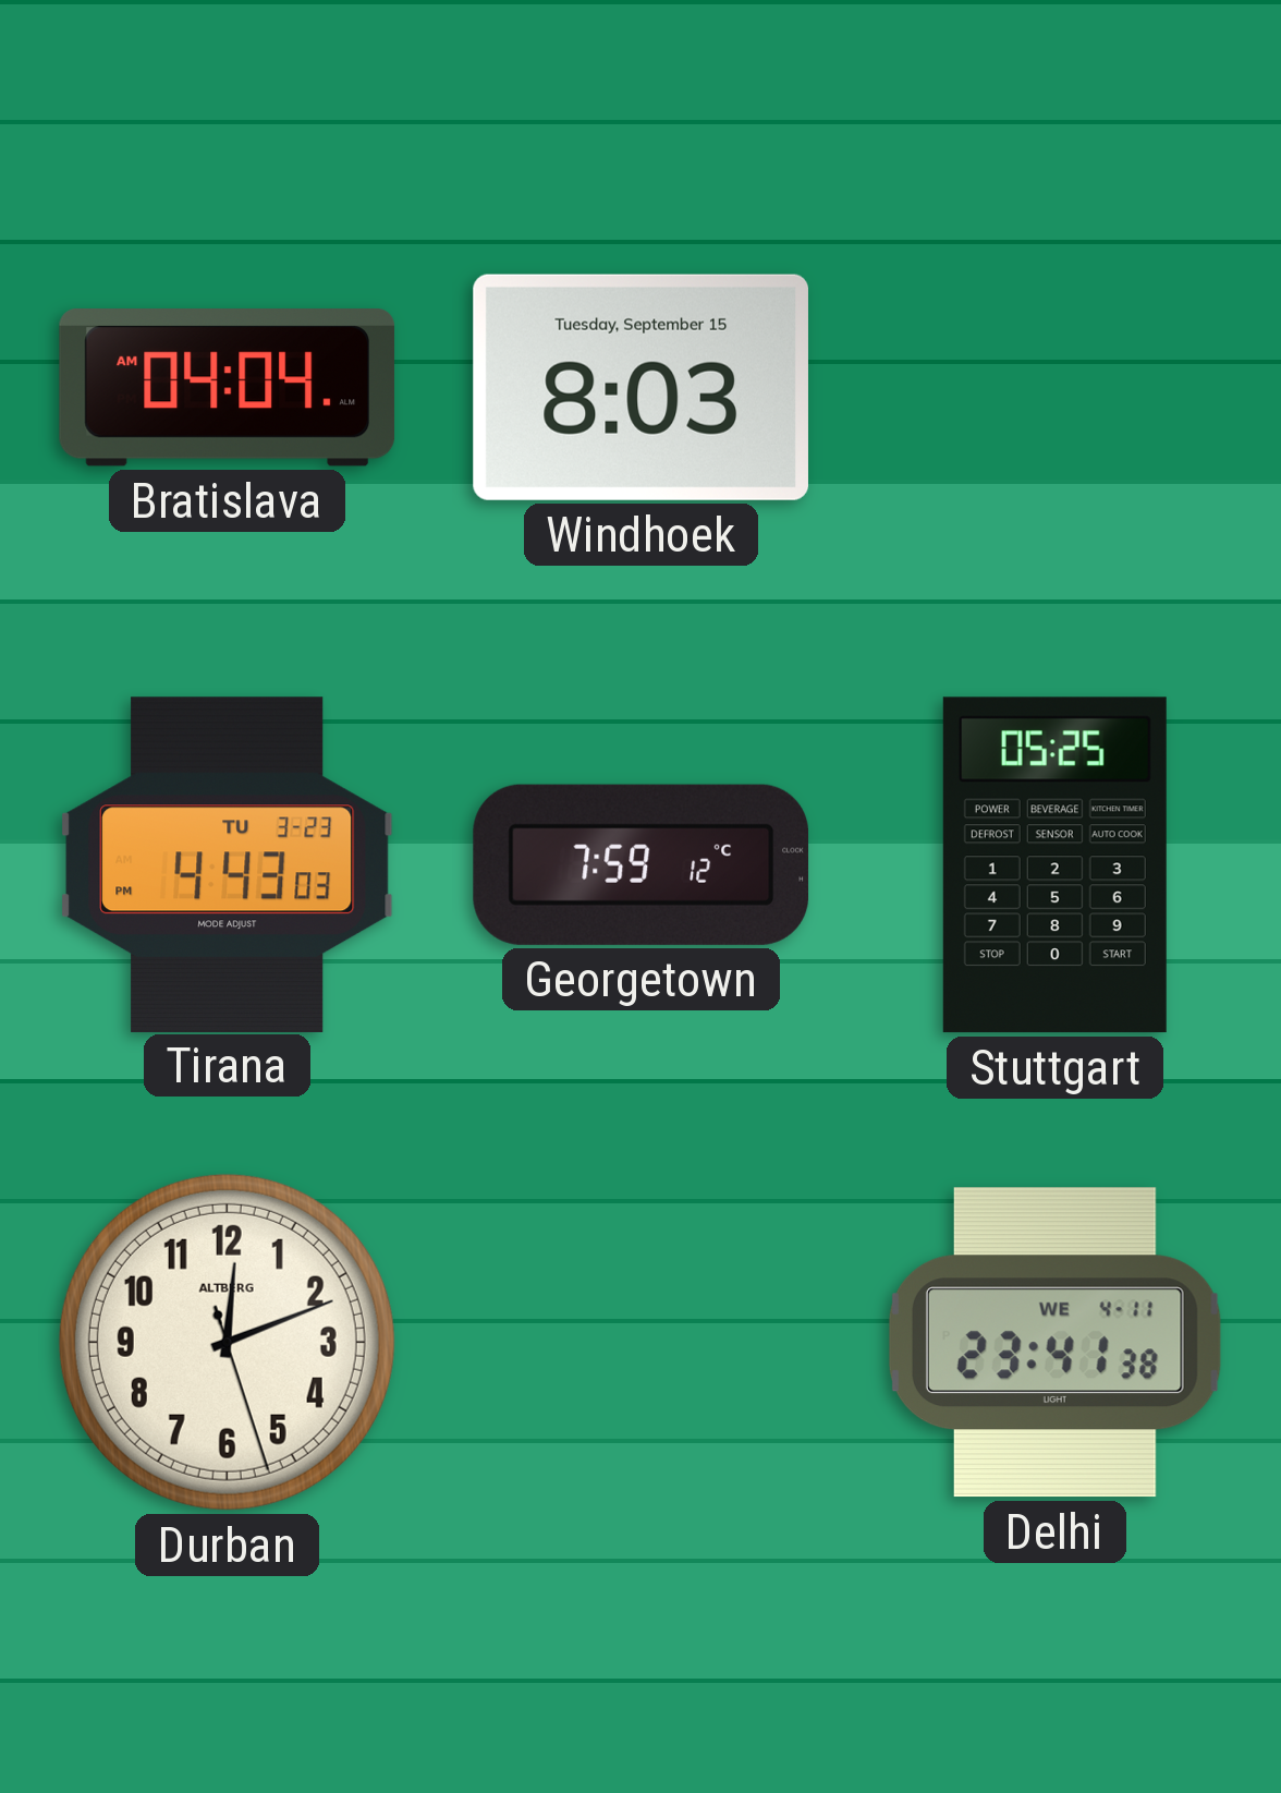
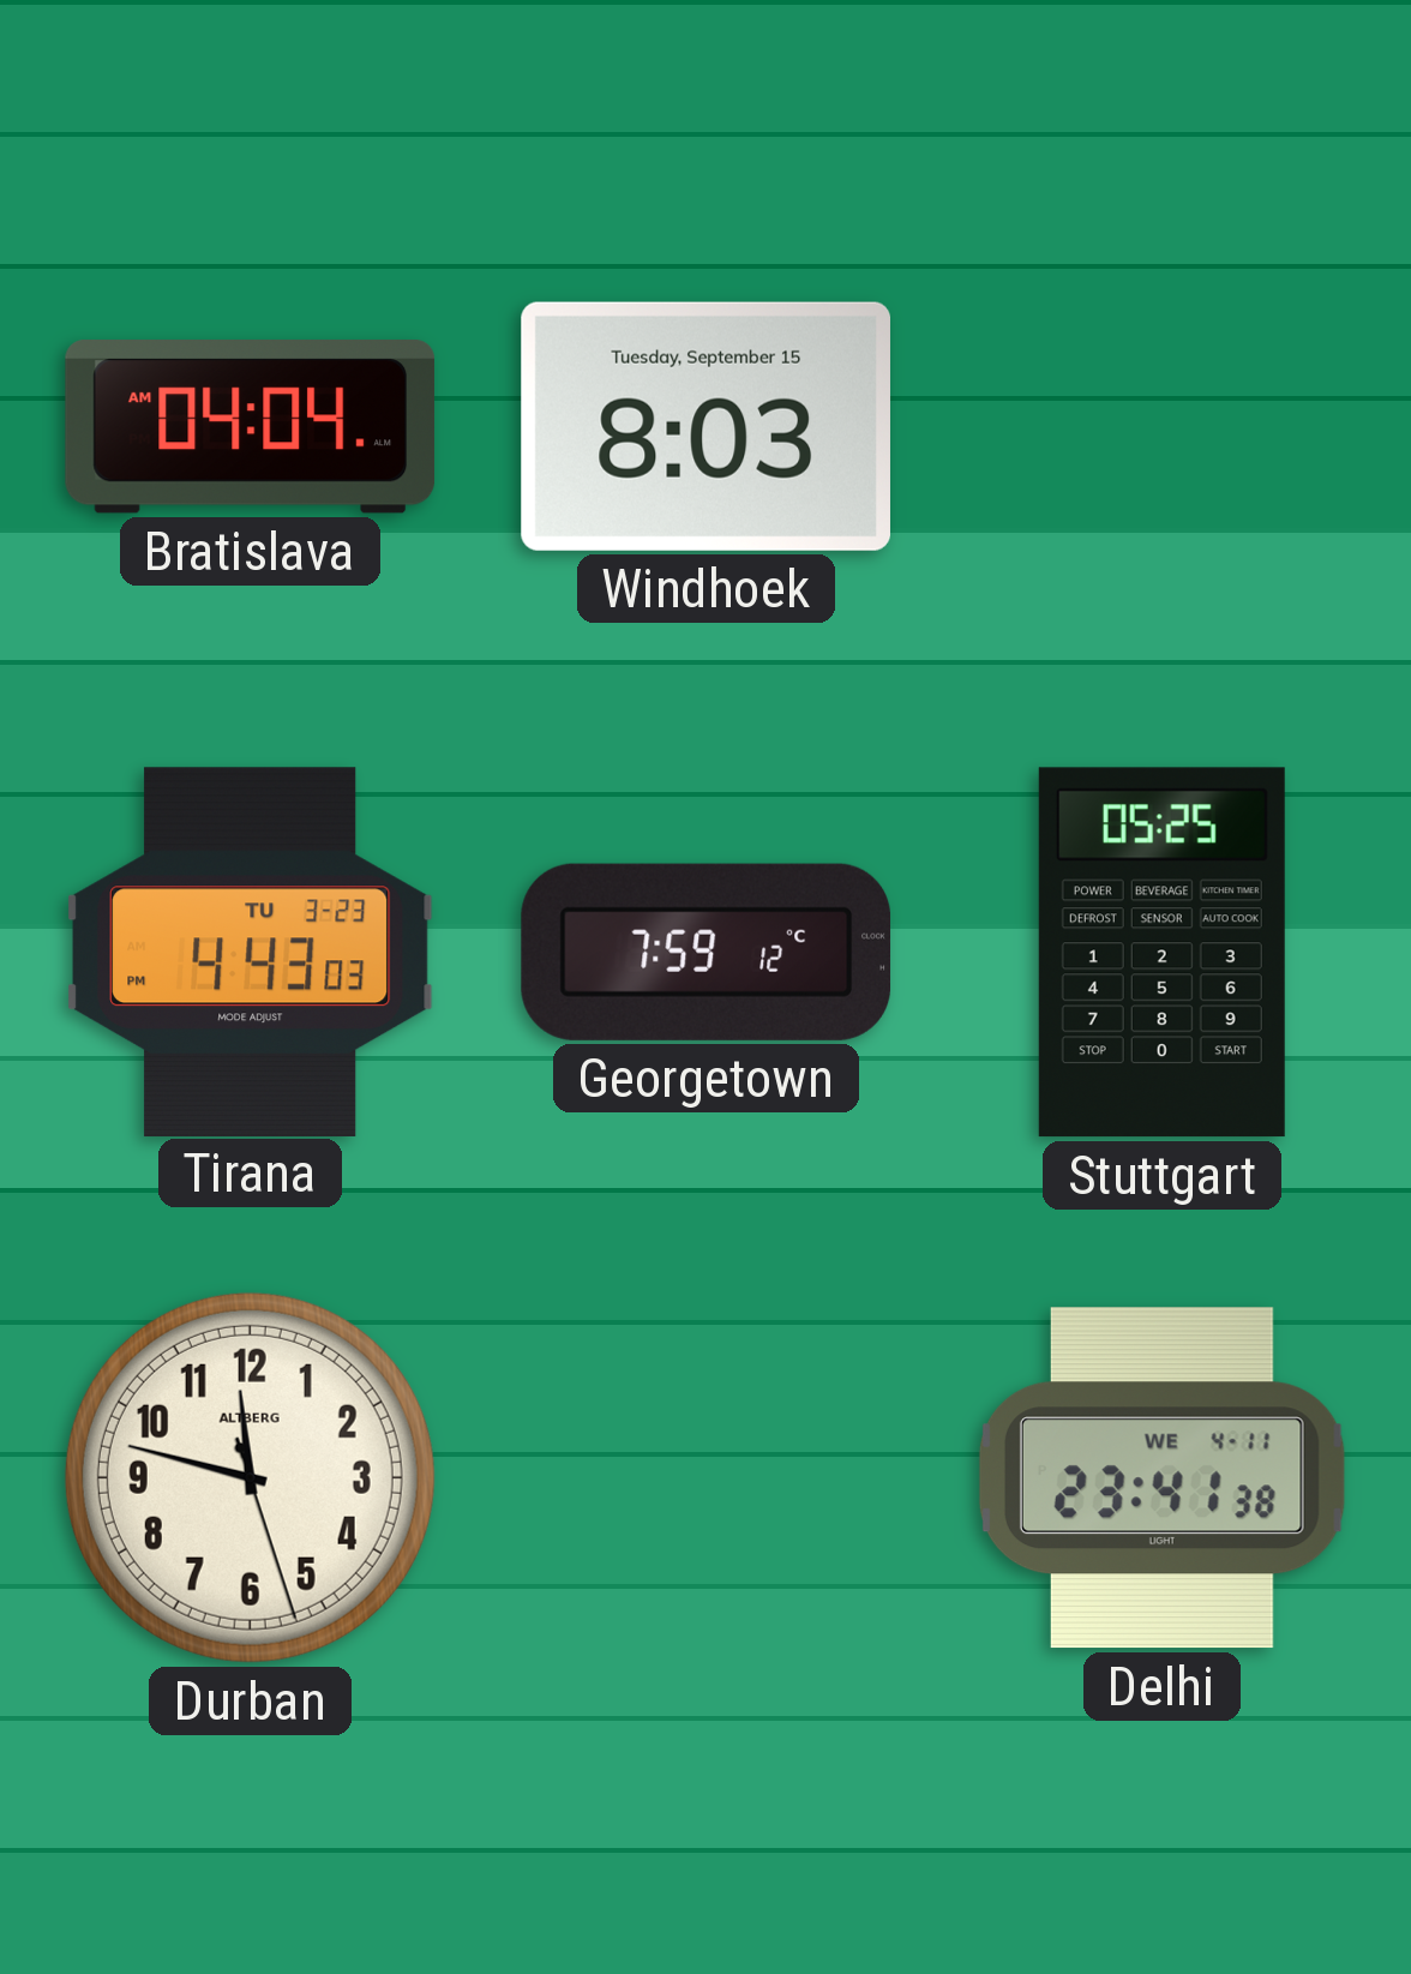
Durban: 12:11 -> 11:47
